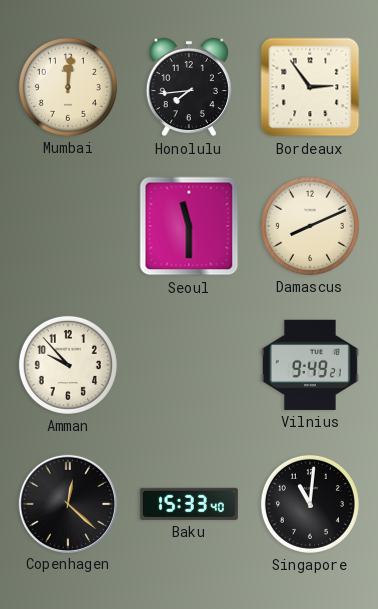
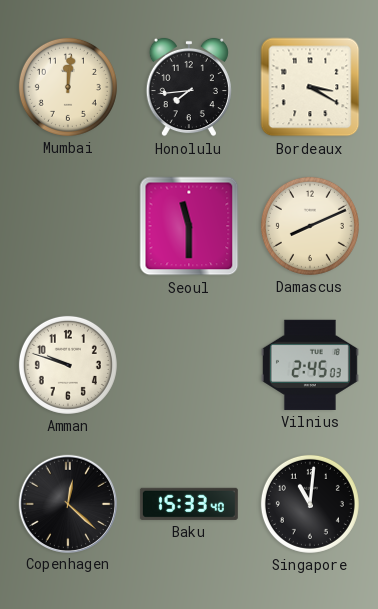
Bordeaux: 2:54 -> 3:20
Amman: 9:53 -> 9:48
Vilnius: 9:49 -> 2:45
